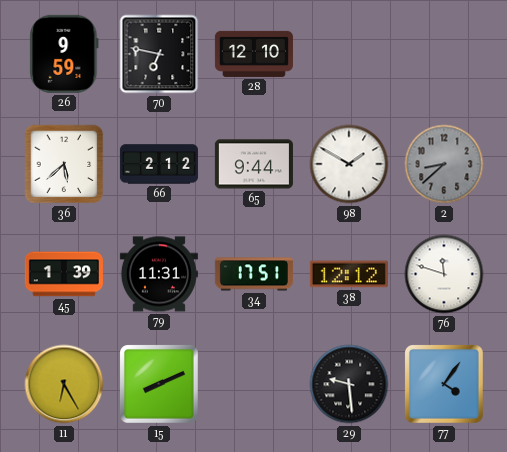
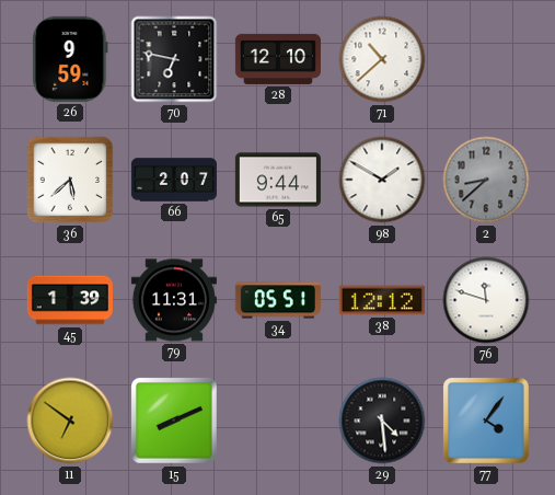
71: none -> 10:38
66: 2:12 -> 2:07
34: 17:51 -> 05:51
11: 6:25 -> 6:51
29: 9:29 -> 4:29
